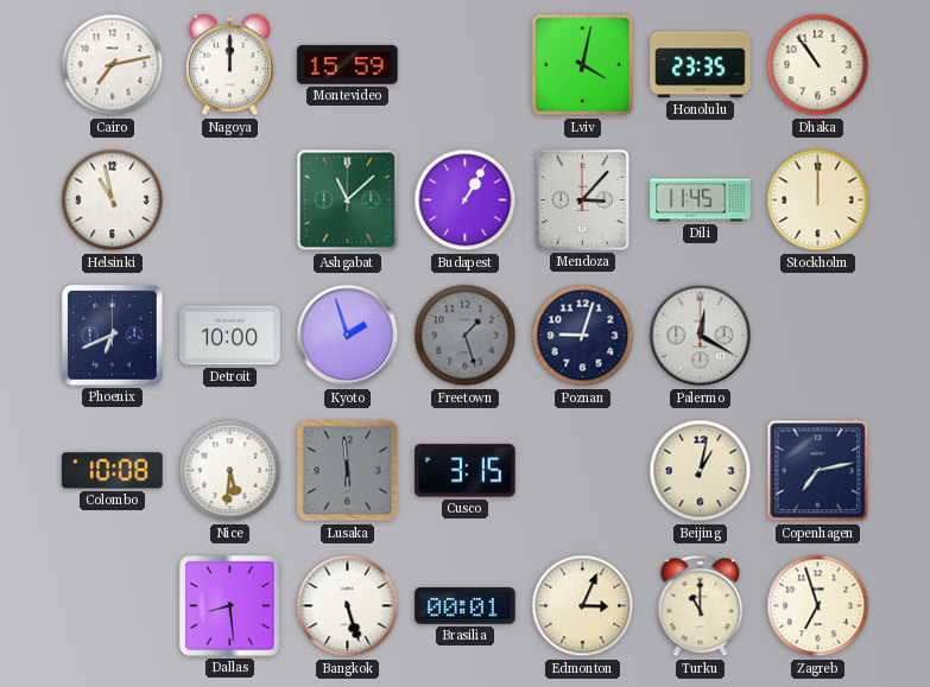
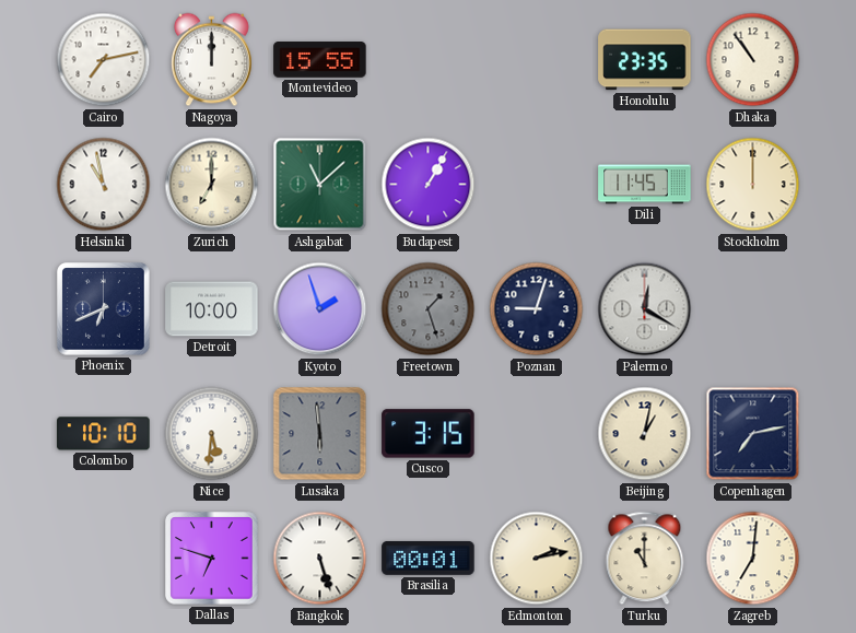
Montevideo: 15:59 -> 15:55
Lviv: 4:02 -> none
Zurich: none -> 7:00
Mendoza: 3:07 -> none
Colombo: 10:08 -> 10:10
Dallas: 8:29 -> 6:48
Edmonton: 3:04 -> 2:13
Zagreb: 6:57 -> 7:01
